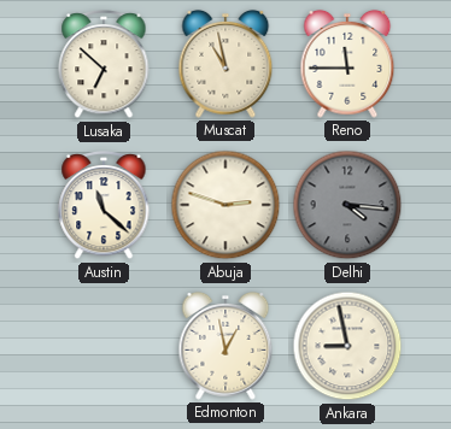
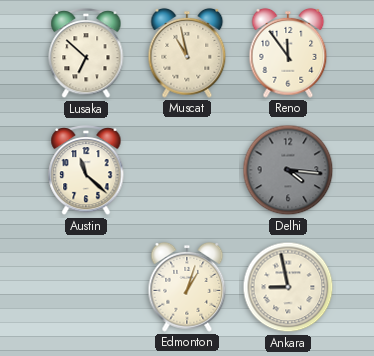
Reno: 11:45 -> 11:54
Abuja: 2:48 -> none
Edmonton: 12:58 -> 1:03
